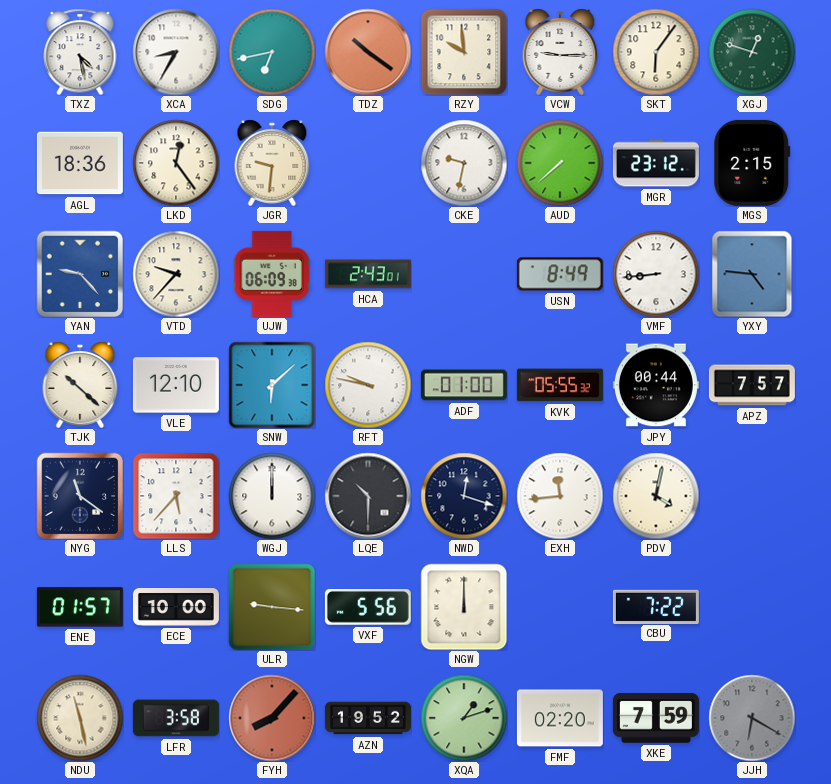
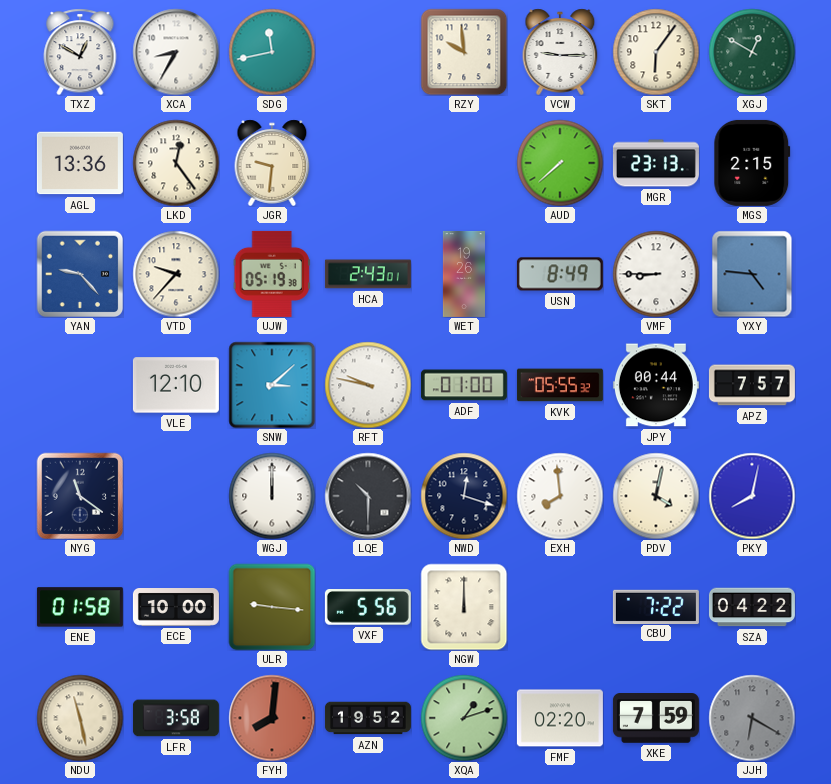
TXZ: 4:28 -> 12:50
SDG: 6:43 -> 11:43
TDZ: 10:21 -> none
XGJ: 12:48 -> 12:50
AGL: 18:36 -> 13:36
CKE: 9:32 -> none
MGR: 23:12 -> 23:13
UJW: 06:09 -> 05:19
WET: none -> 19:26
VMF: 8:44 -> 8:45
TJK: 10:22 -> none
SNW: 6:08 -> 3:08
LLS: 5:37 -> none
EXH: 11:44 -> 7:59
PKY: none -> 8:02
ENE: 01:57 -> 01:58
SZA: none -> 04:22
FYH: 8:07 -> 8:01
